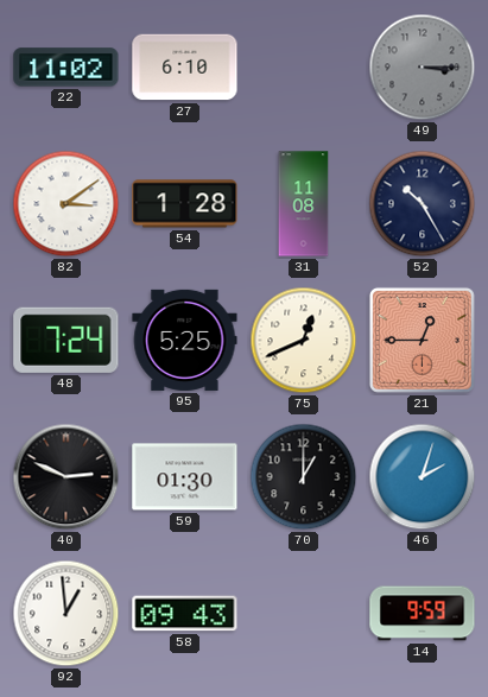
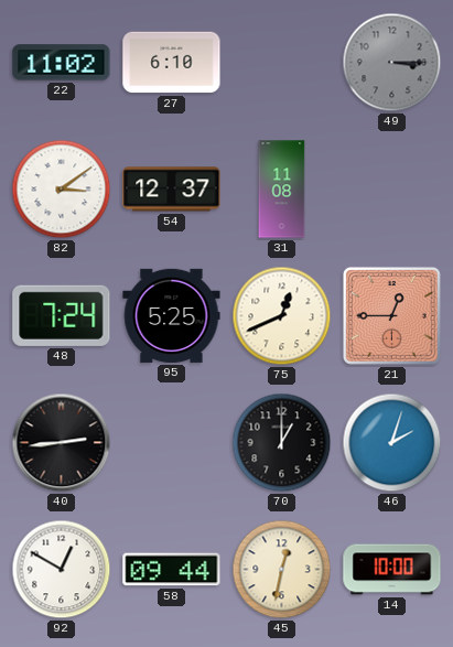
54: 1:28 -> 12:37
52: 10:25 -> none
40: 2:49 -> 2:44
59: 01:30 -> none
92: 12:59 -> 12:50
58: 09:43 -> 09:44
45: none -> 12:32
14: 9:59 -> 10:00
